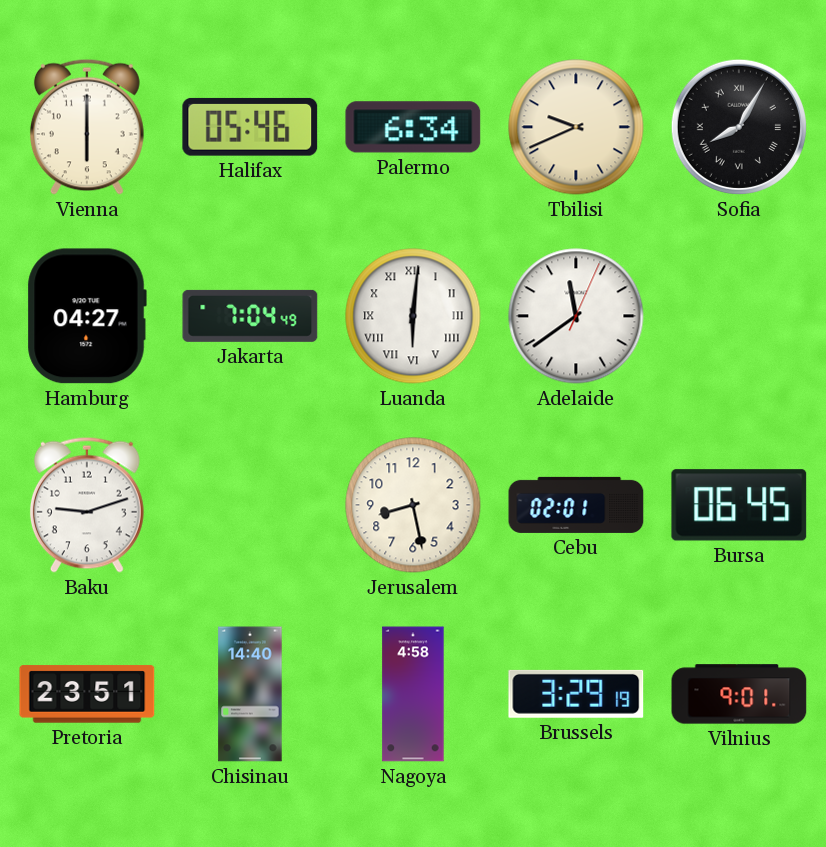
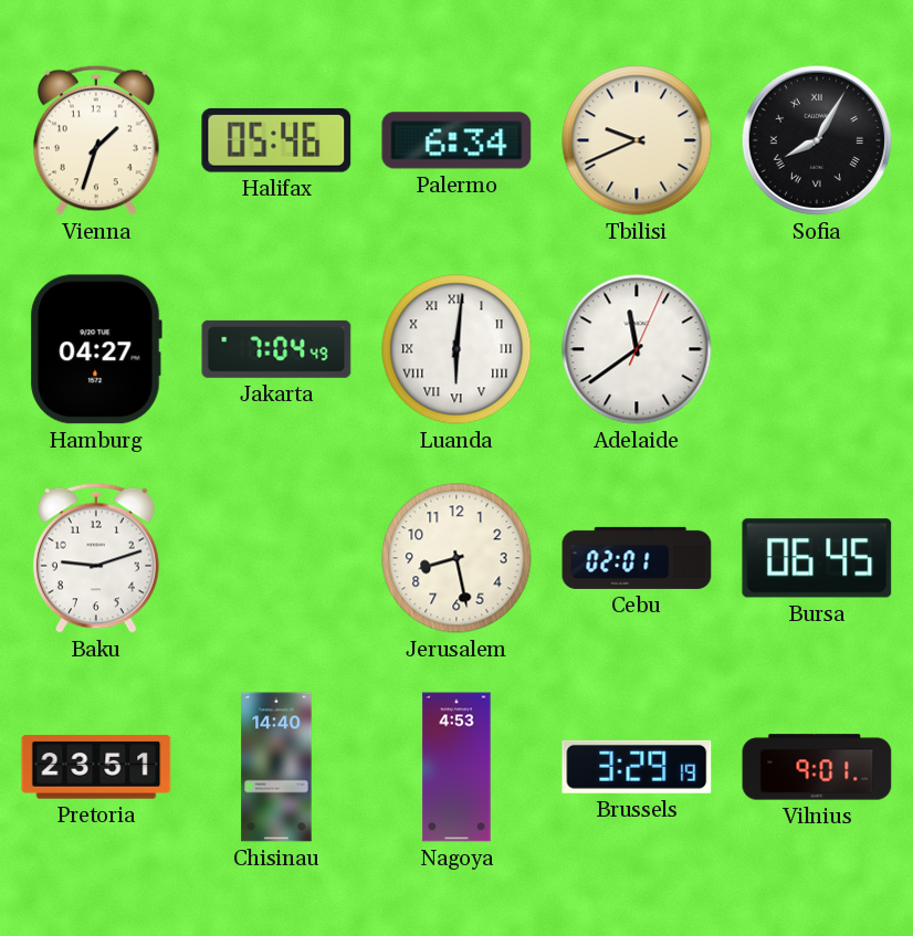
Vienna: 6:00 -> 1:33
Nagoya: 4:58 -> 4:53
